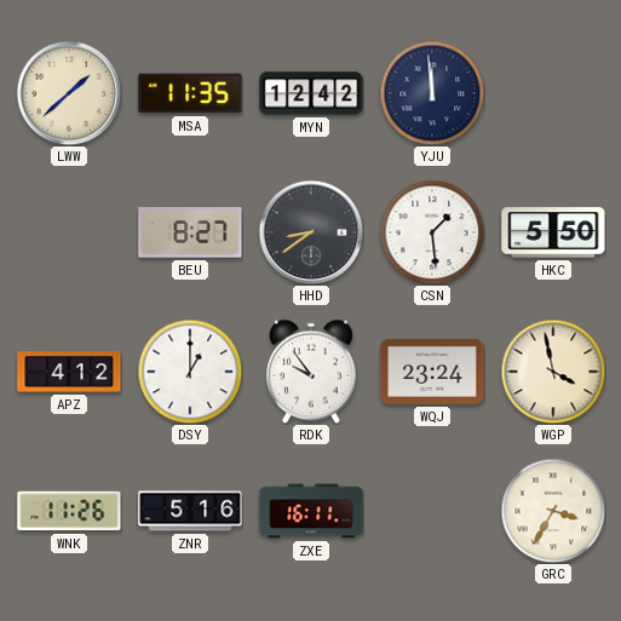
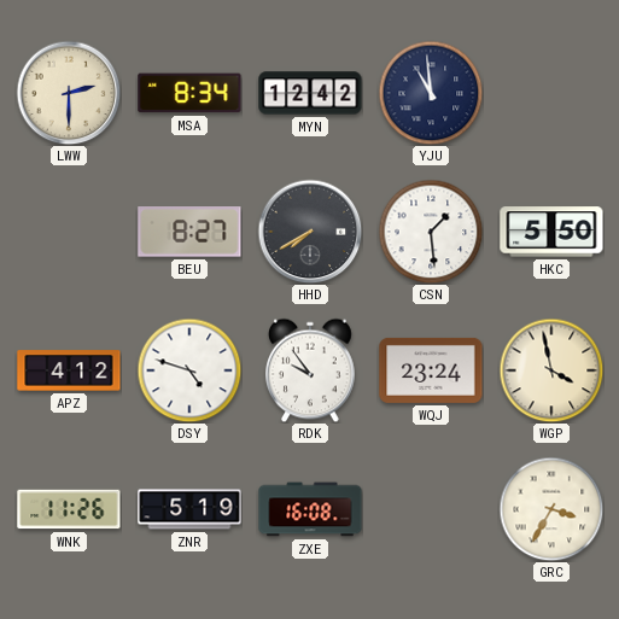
LWW: 1:38 -> 2:30
MSA: 11:35 -> 8:34
YJU: 11:59 -> 10:59
HHD: 8:39 -> 7:40
DSY: 1:00 -> 4:48
ZNR: 5:16 -> 5:19
ZXE: 16:11 -> 16:08
